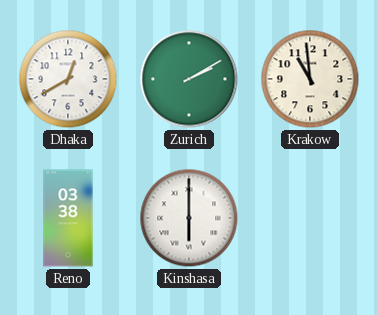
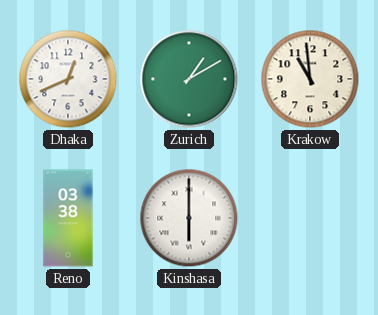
Dhaka: 12:40 -> 12:41
Zurich: 2:10 -> 1:10
